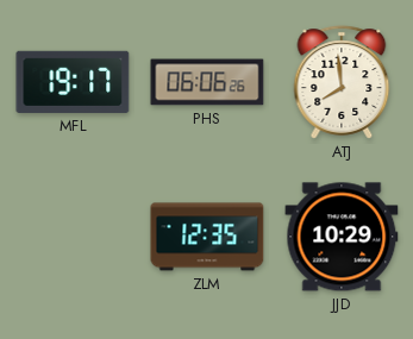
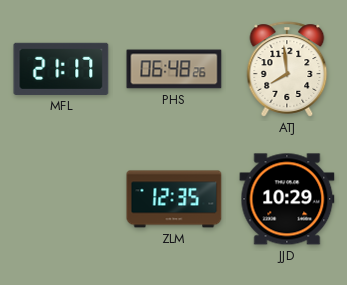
MFL: 19:17 -> 21:17
PHS: 06:06 -> 06:48
